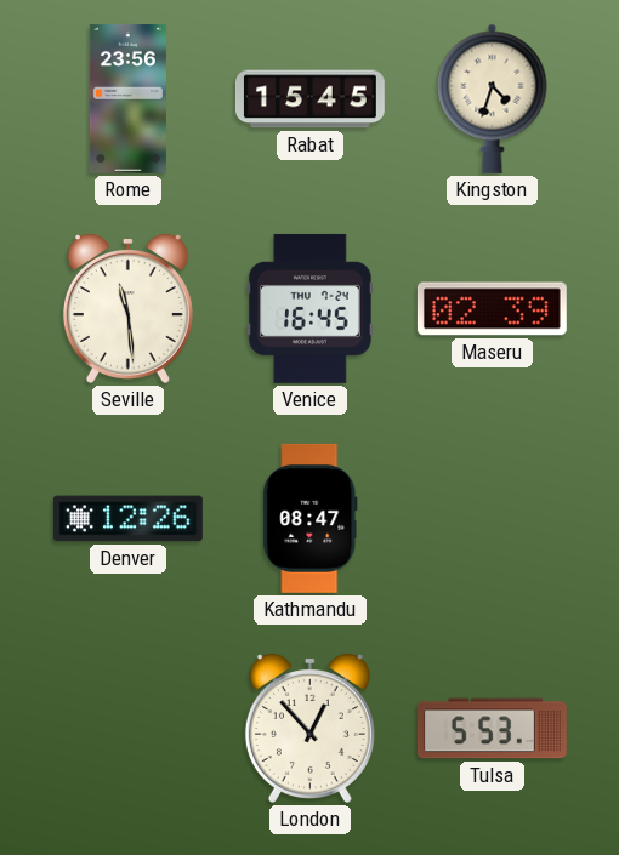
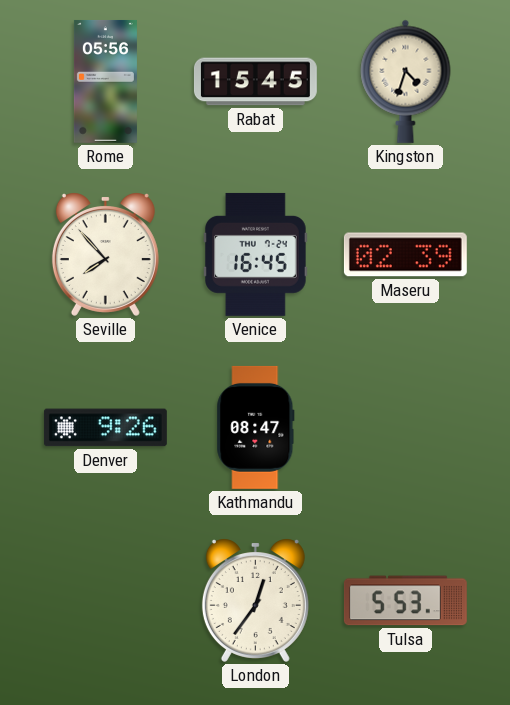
Rome: 23:56 -> 05:56
Seville: 11:29 -> 7:53
Denver: 12:26 -> 9:26
London: 12:53 -> 12:36
